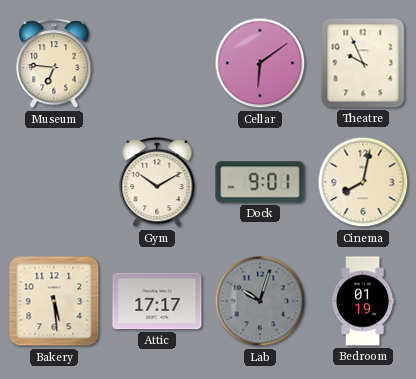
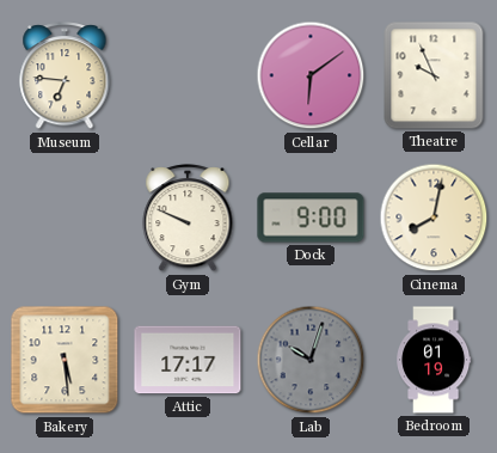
Gym: 10:10 -> 9:49
Dock: 9:01 -> 9:00
